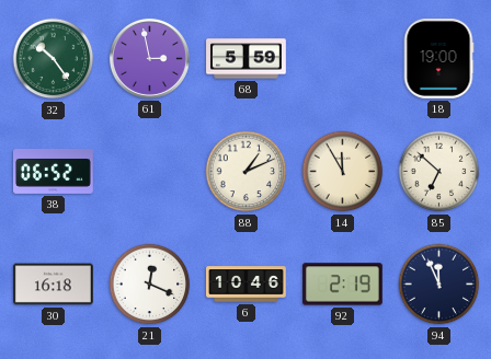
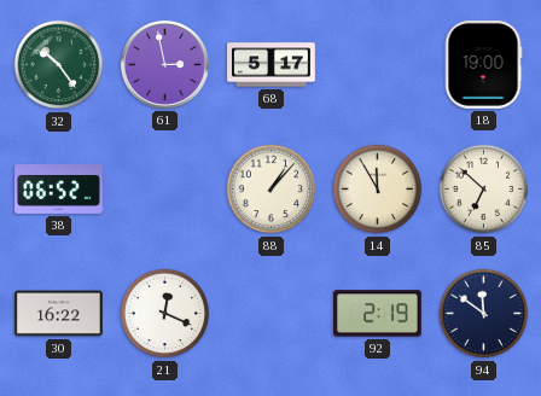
68: 5:59 -> 5:17
88: 1:11 -> 1:07
30: 16:18 -> 16:22
6: 10:46 -> none
94: 11:56 -> 11:51
